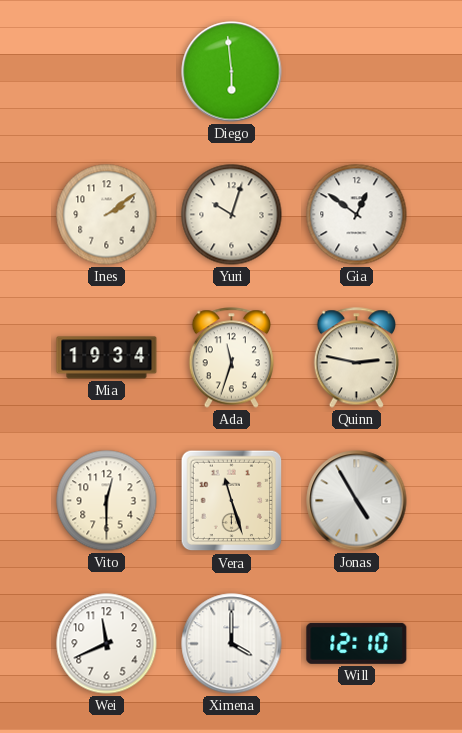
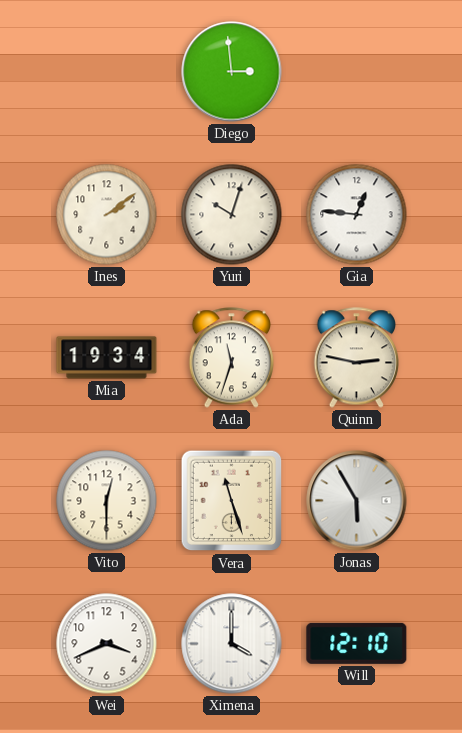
Diego: 5:59 -> 2:59
Gia: 12:51 -> 12:46
Jonas: 4:55 -> 5:55
Wei: 11:41 -> 3:41
